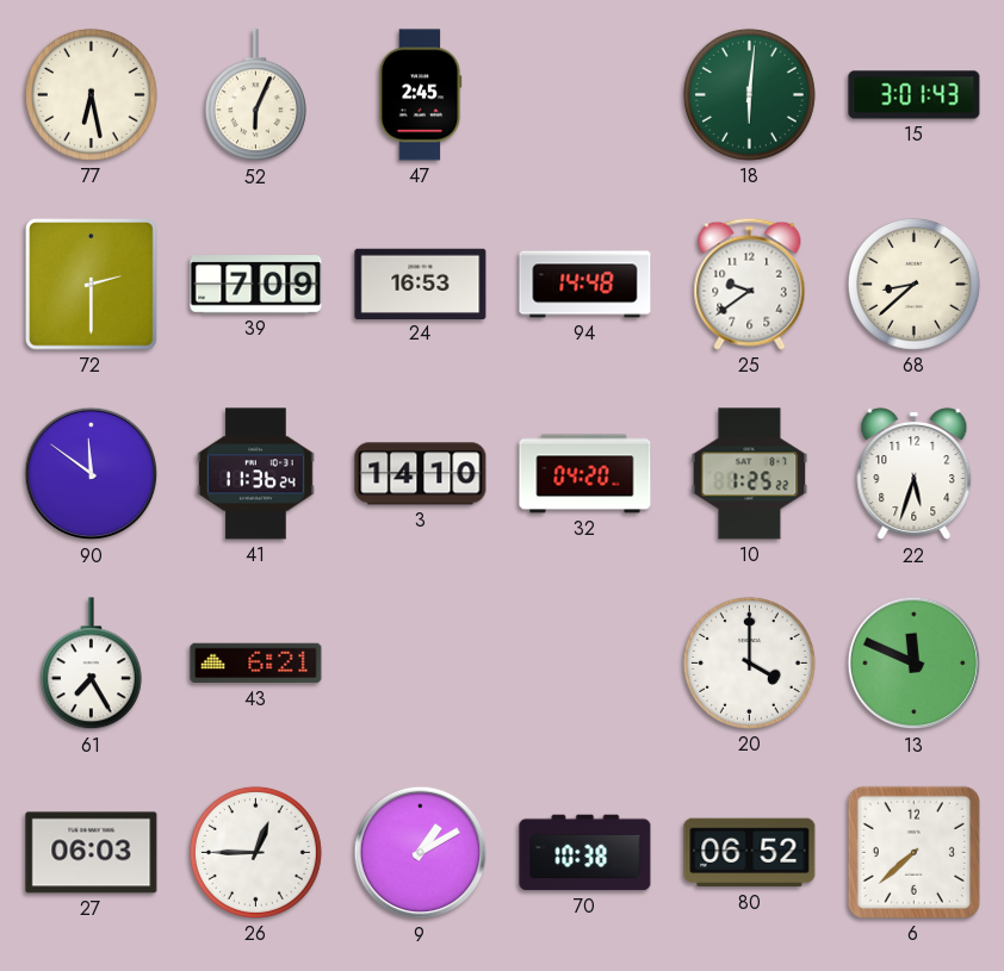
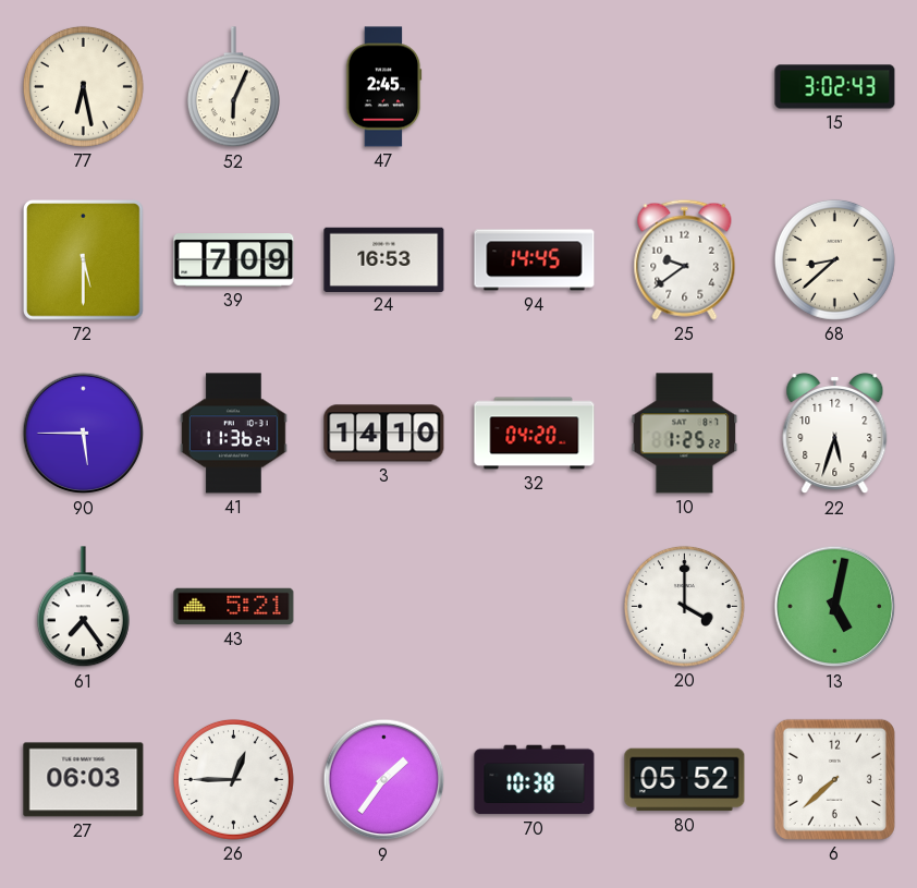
18: 6:01 -> none
15: 3:01 -> 3:02
72: 2:30 -> 5:30
94: 14:48 -> 14:45
90: 11:51 -> 5:45
61: 7:25 -> 7:24
43: 6:21 -> 5:21
13: 11:49 -> 5:02
9: 1:10 -> 1:36
80: 06:52 -> 05:52
